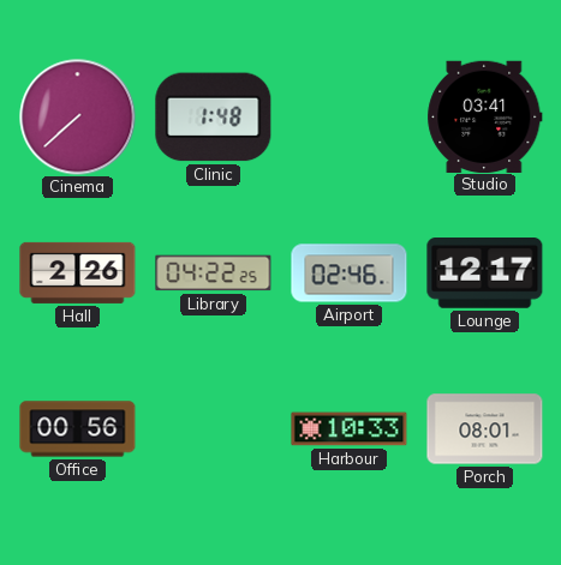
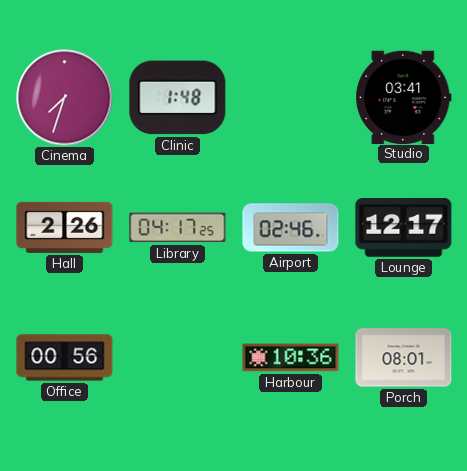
Cinema: 7:38 -> 7:33
Library: 04:22 -> 04:17
Harbour: 10:33 -> 10:36
